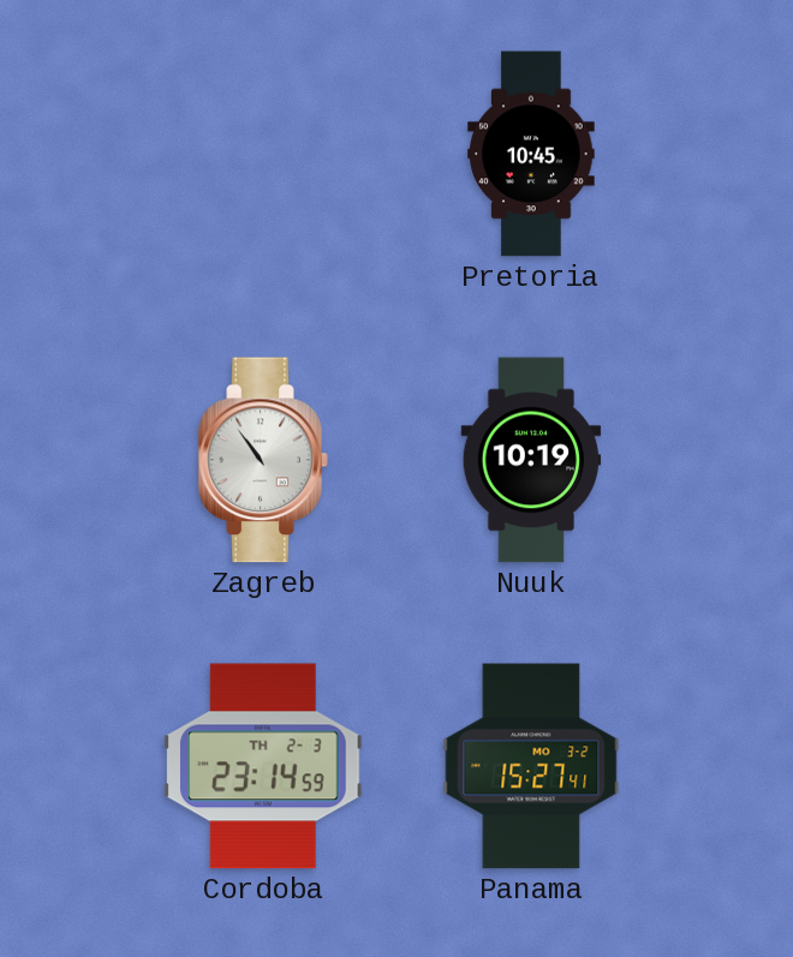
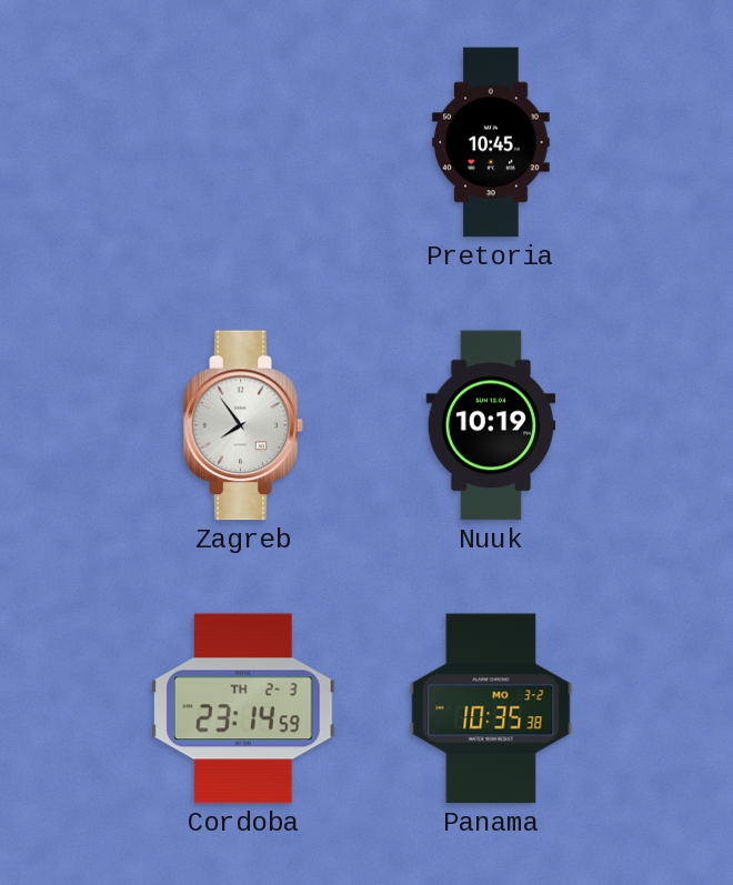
Zagreb: 10:54 -> 7:54
Panama: 15:27 -> 10:35
